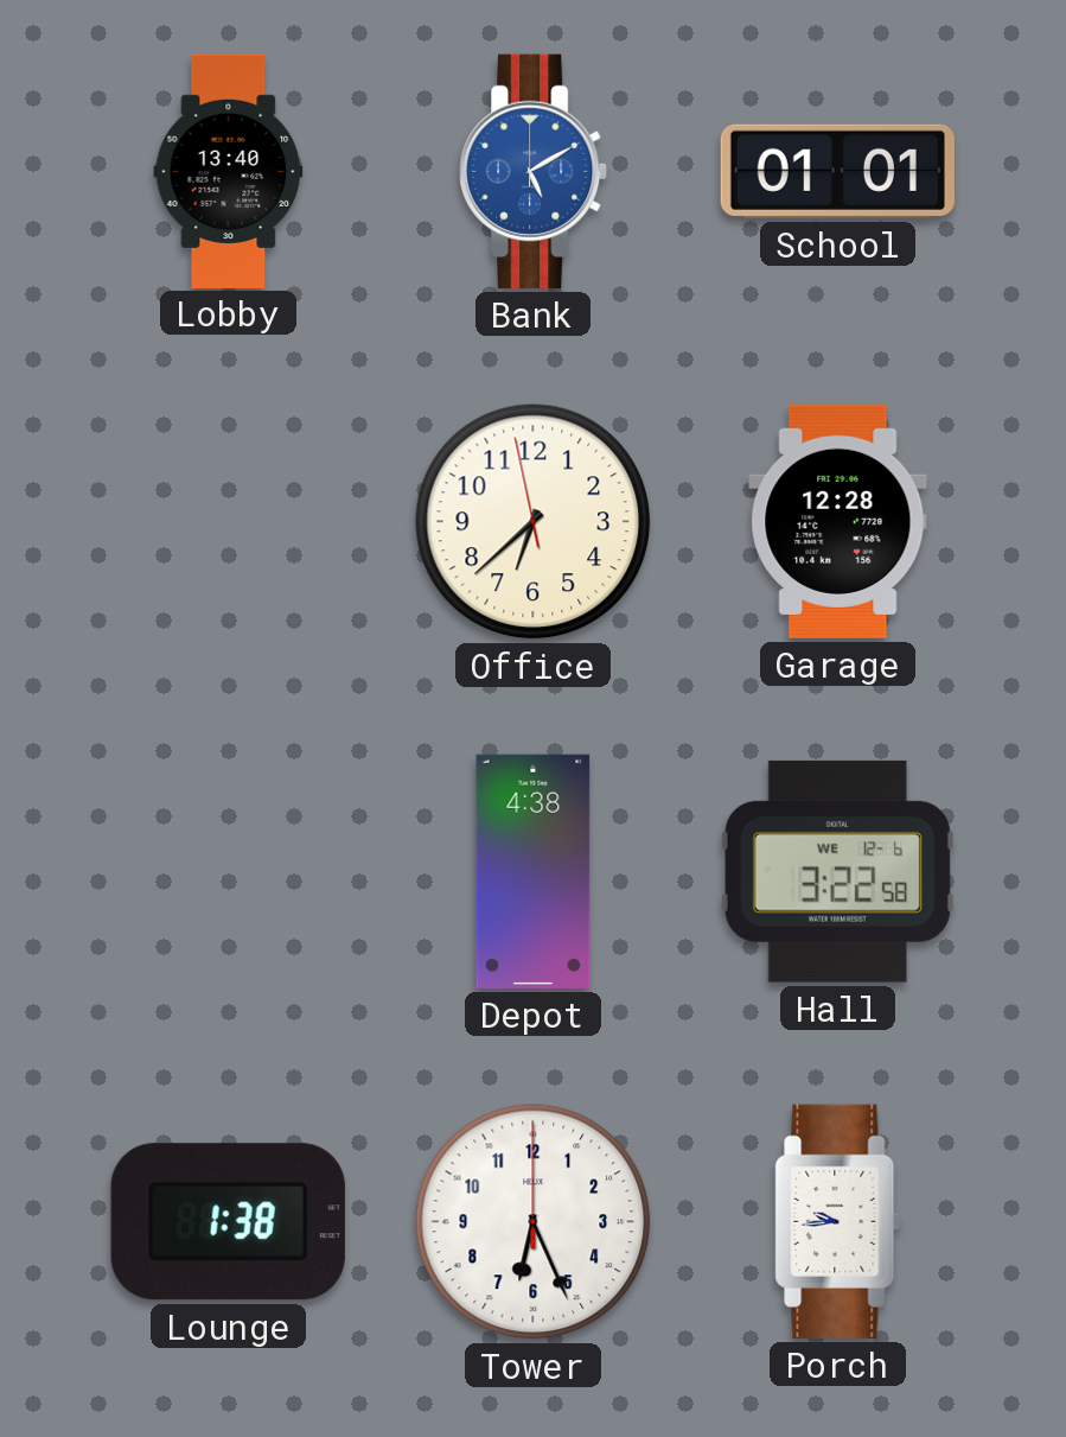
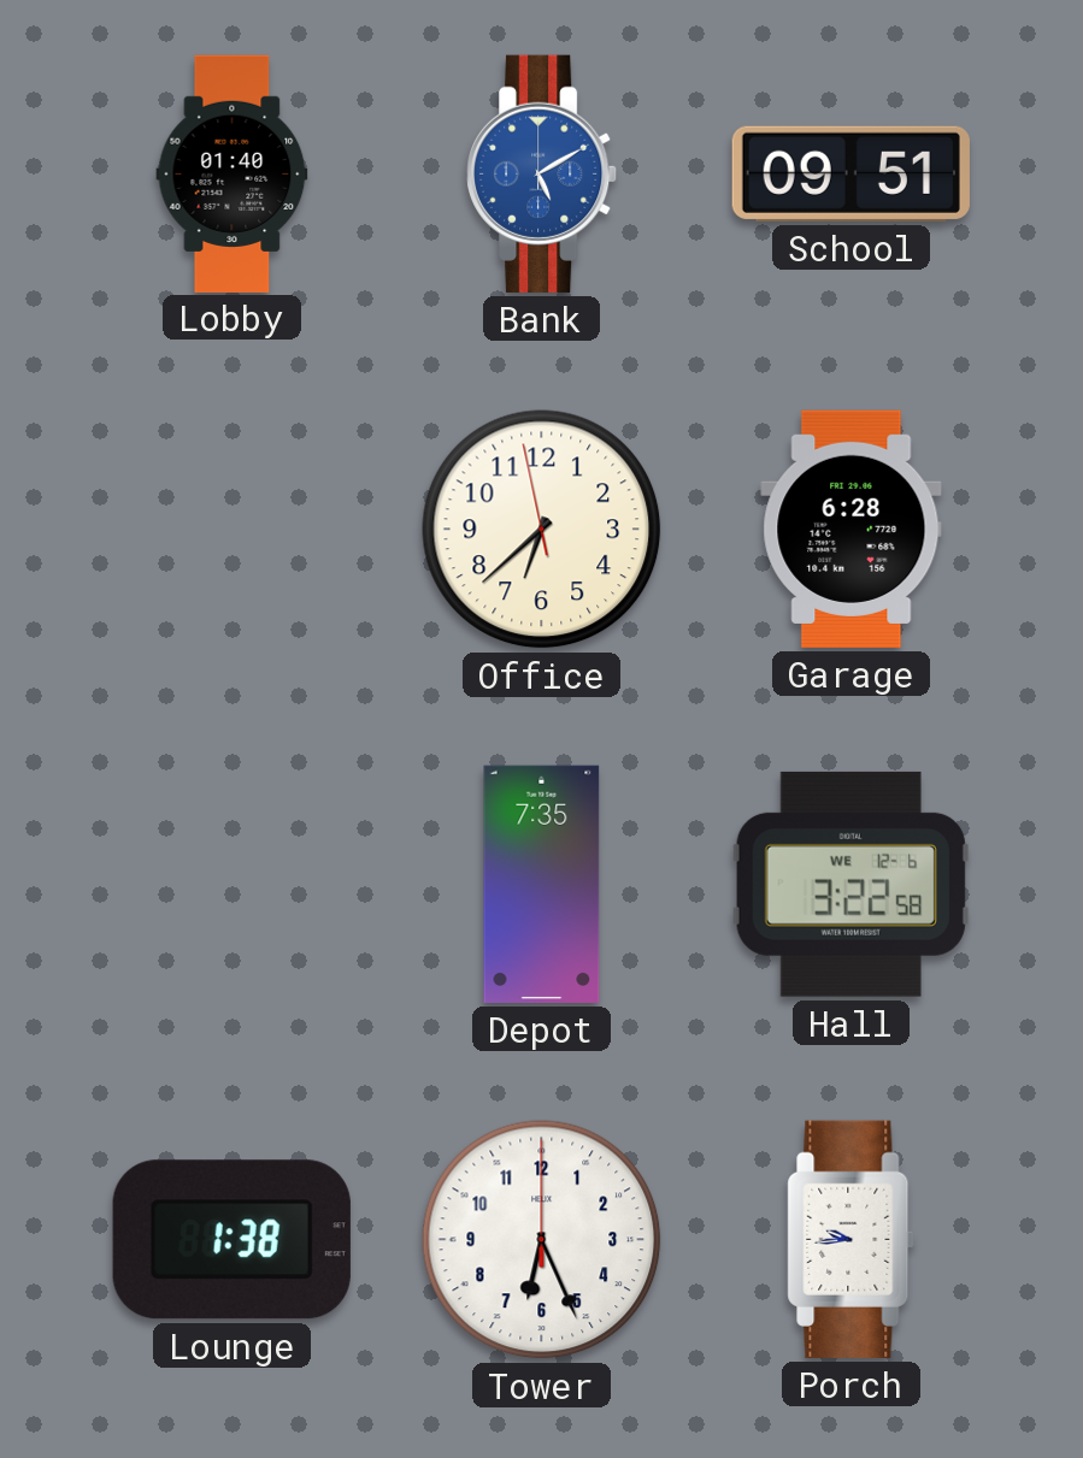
Lobby: 13:40 -> 01:40
School: 01:01 -> 09:51
Garage: 12:28 -> 6:28
Depot: 4:38 -> 7:35
